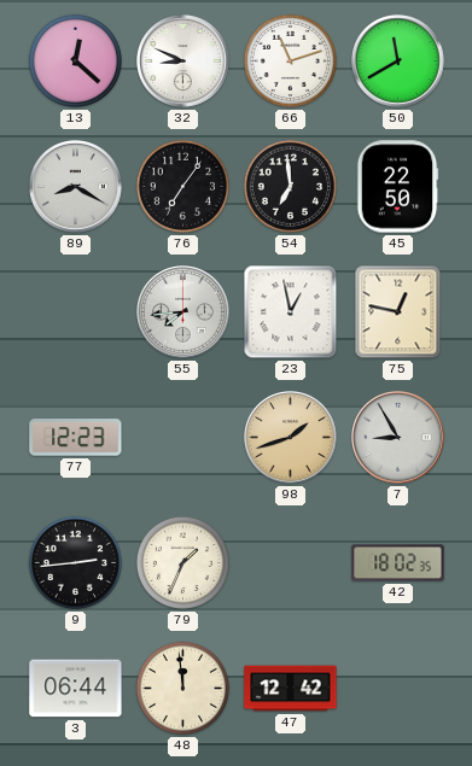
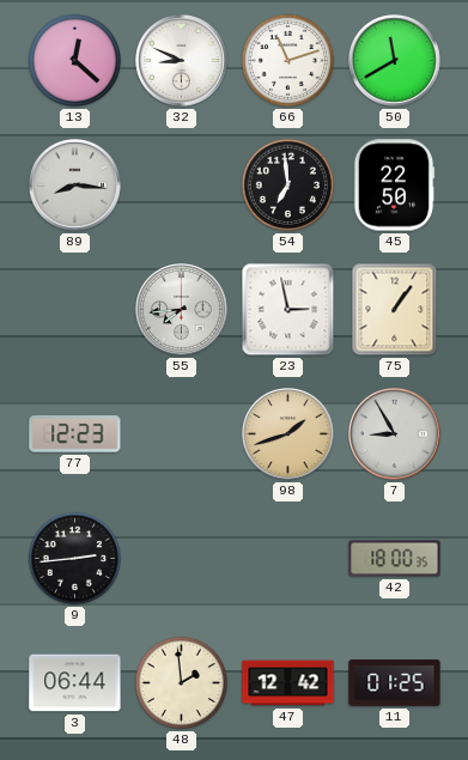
89: 8:20 -> 8:16
76: 7:06 -> none
23: 12:58 -> 2:58
75: 12:47 -> 1:06
79: 1:34 -> none
42: 18:02 -> 18:00
48: 11:59 -> 1:59
11: none -> 01:25
